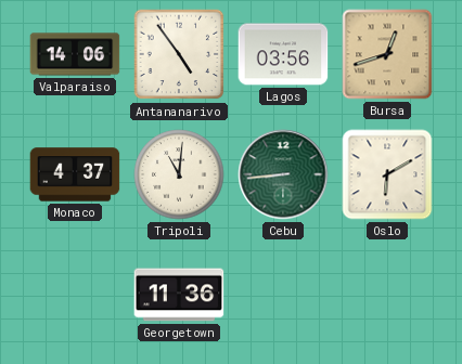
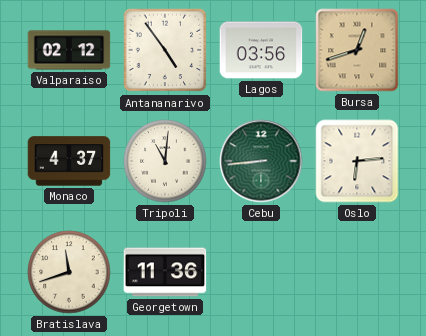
Valparaiso: 14:06 -> 02:12
Oslo: 6:10 -> 6:14
Bratislava: none -> 11:42
